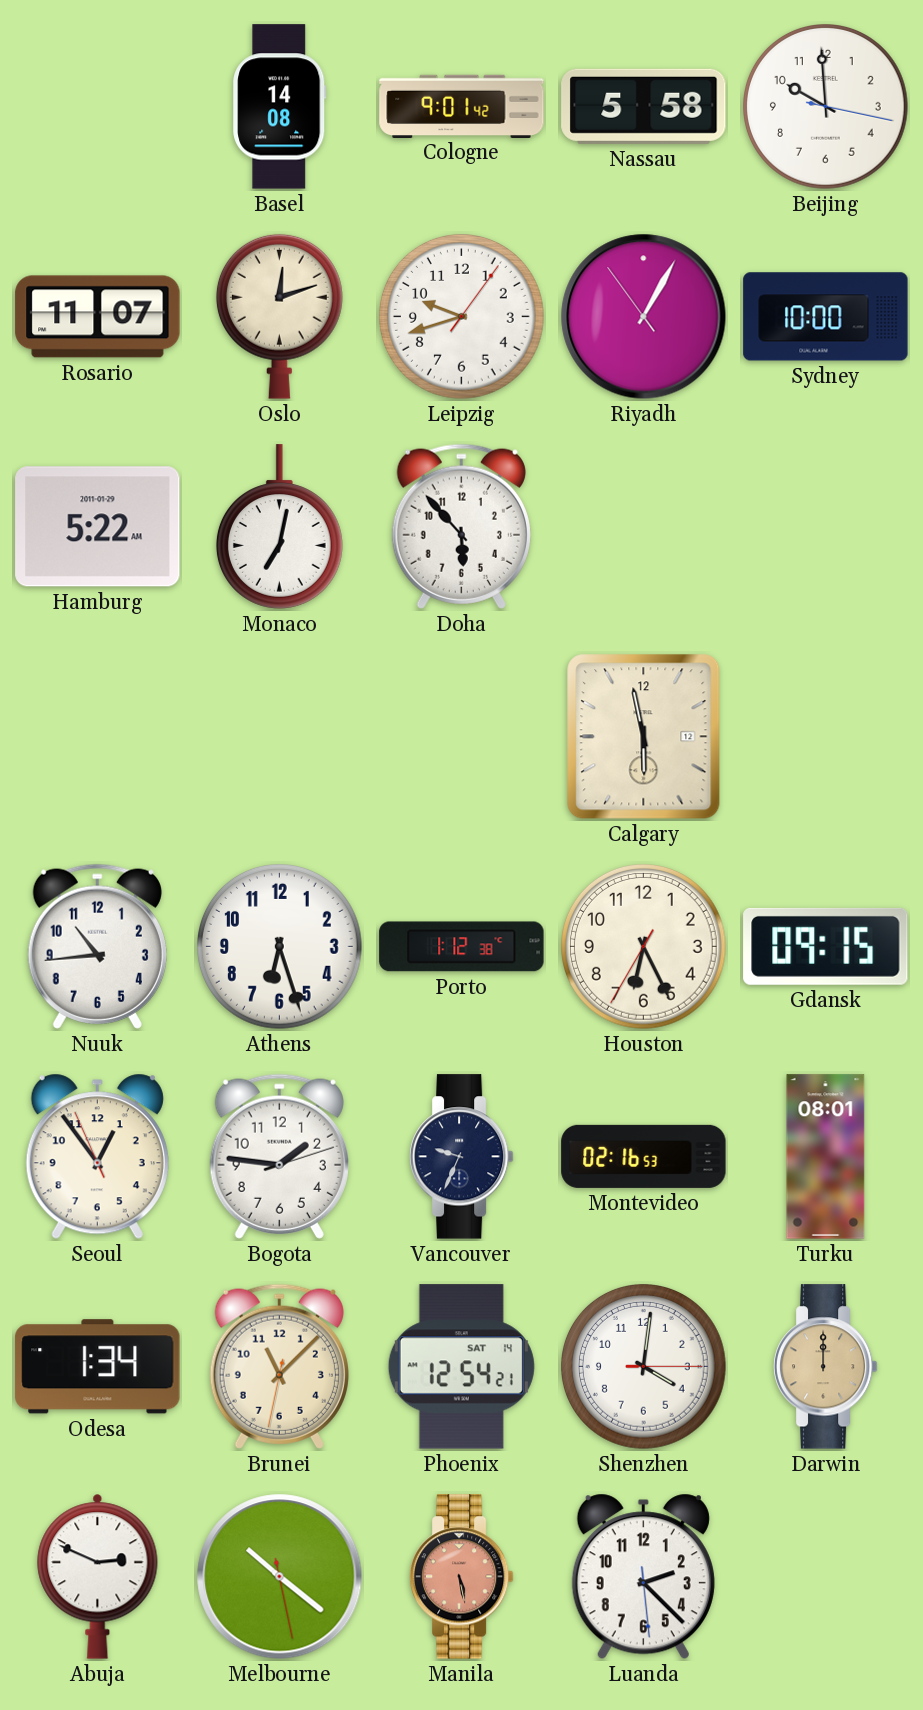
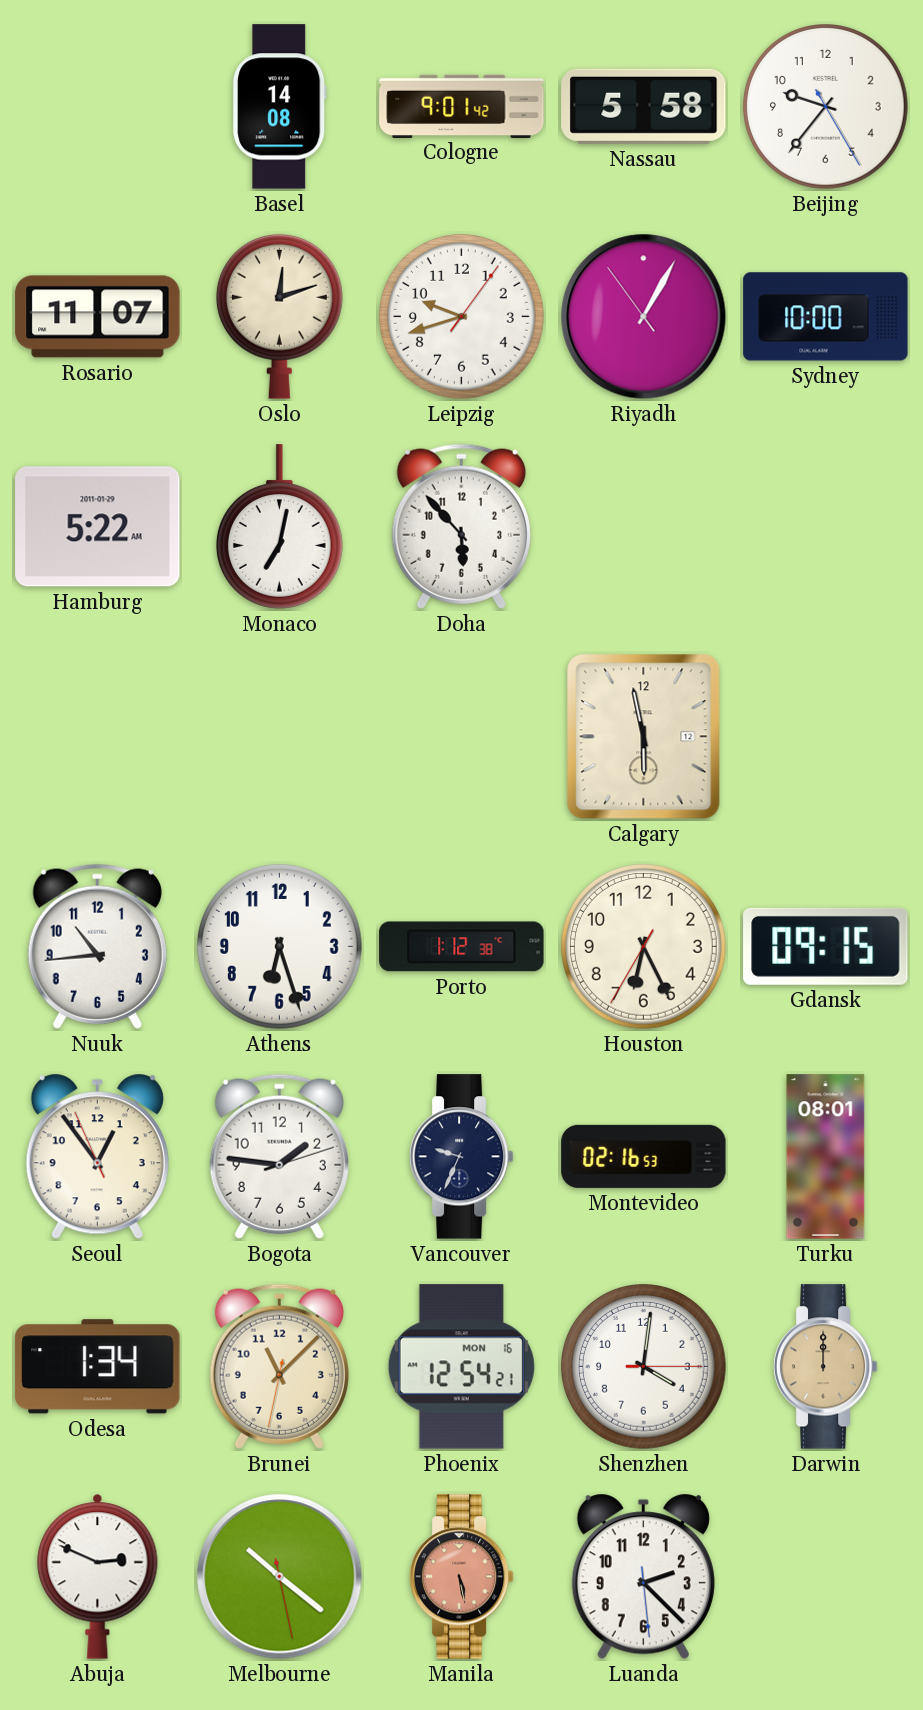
Beijing: 9:59 -> 9:36
Phoenix date: SAT 14 -> MON 16
